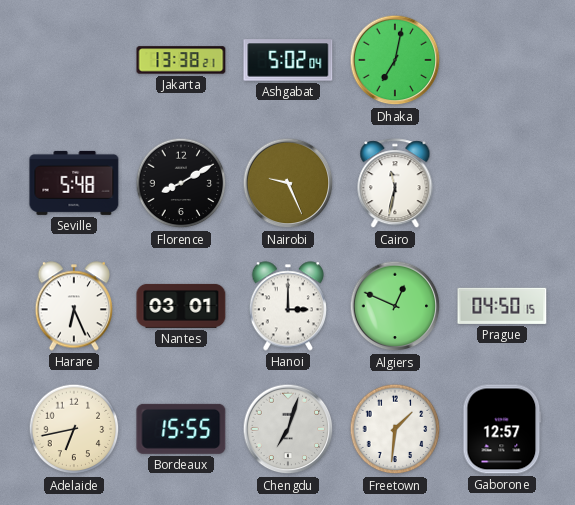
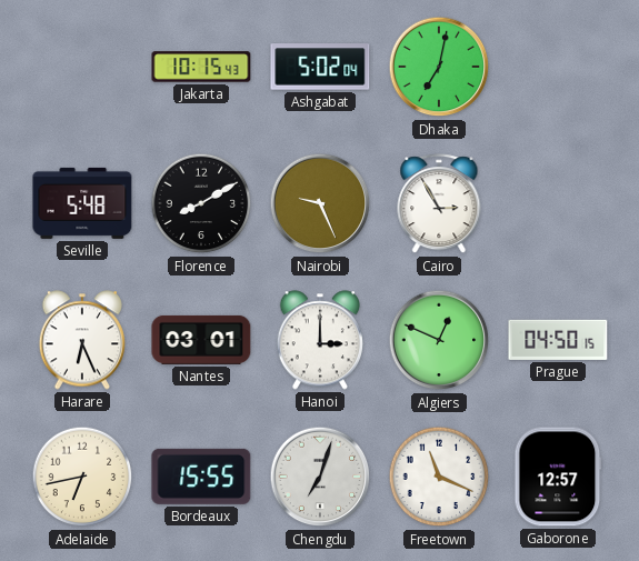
Jakarta: 13:38 -> 10:15
Cairo: 11:32 -> 2:55
Freetown: 1:31 -> 11:19
